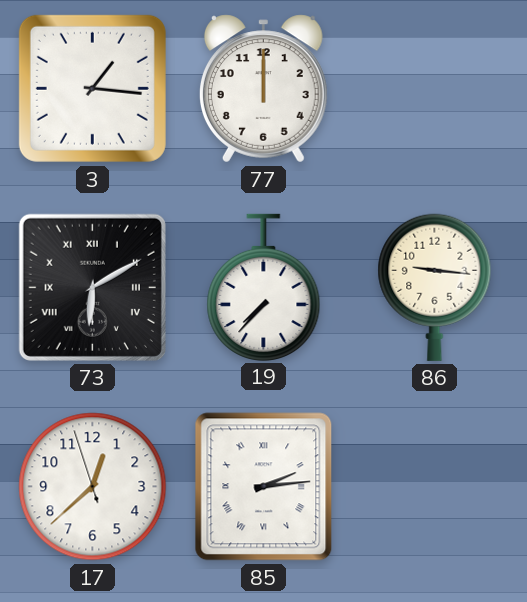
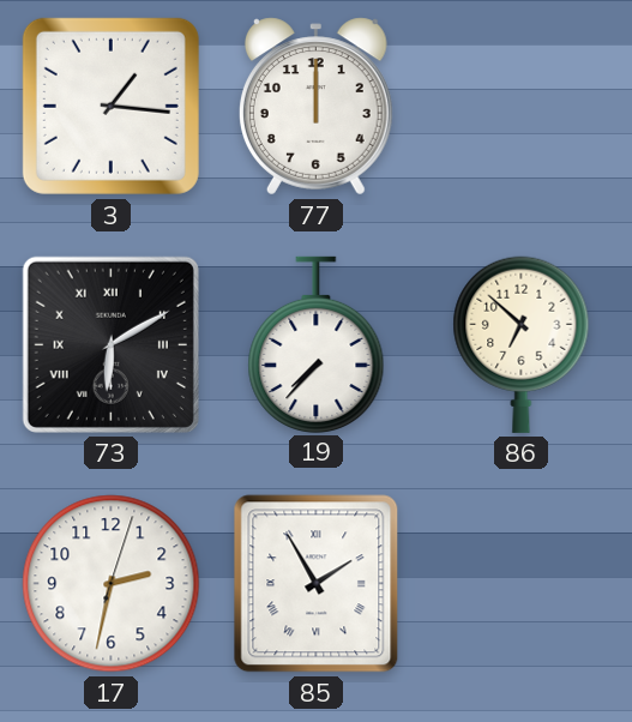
86: 9:16 -> 6:52
17: 12:37 -> 2:32
85: 2:14 -> 1:55
